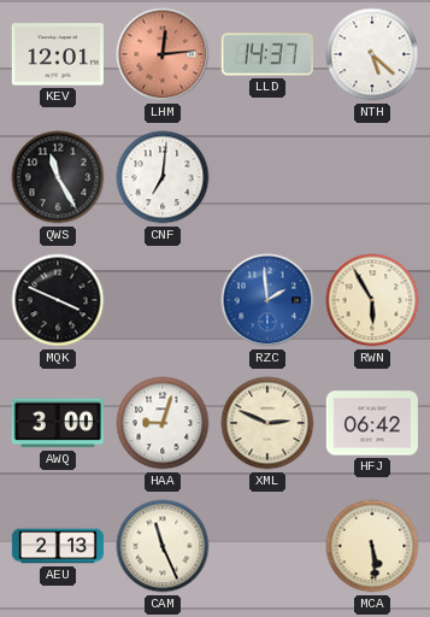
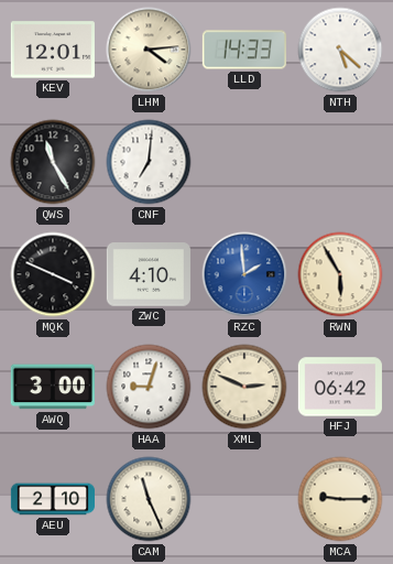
LHM: 12:14 -> 4:14
LHM dial: salmon -> cream
LLD: 14:37 -> 14:33
ZWC: none -> 4:10
AEU: 2:13 -> 2:10
MCA: 5:29 -> 9:15
